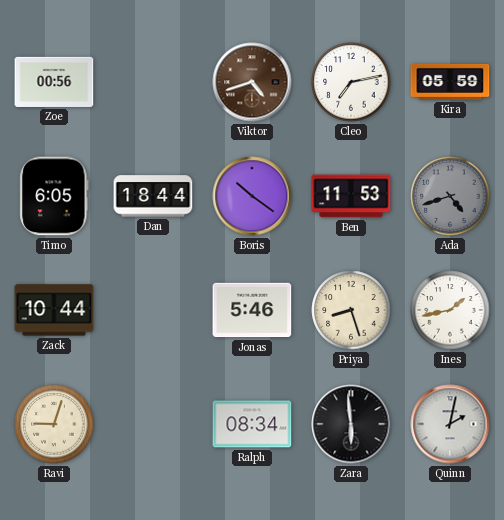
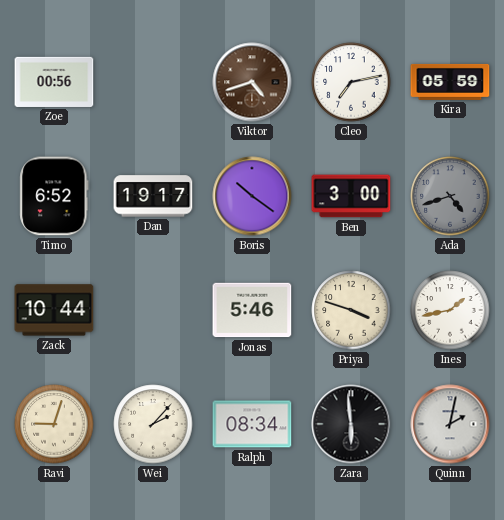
Timo: 6:05 -> 6:52
Dan: 18:44 -> 19:17
Ben: 11:53 -> 3:00
Priya: 8:27 -> 3:48
Wei: none -> 2:07
